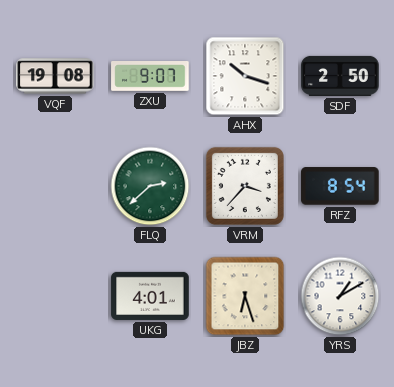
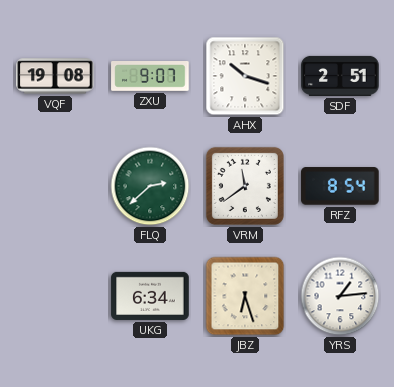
SDF: 2:50 -> 2:51
VRM: 3:37 -> 11:39
UKG: 4:01 -> 6:34
YRS: 1:10 -> 1:14
